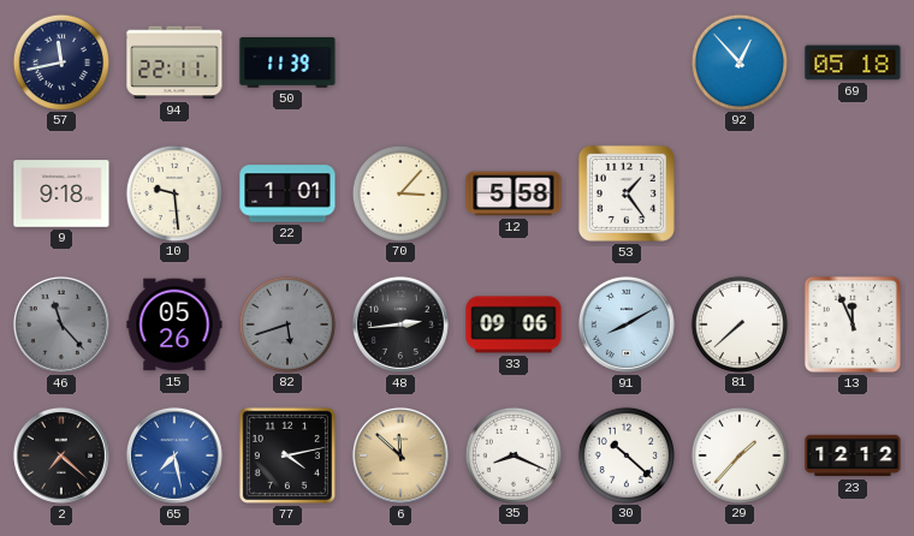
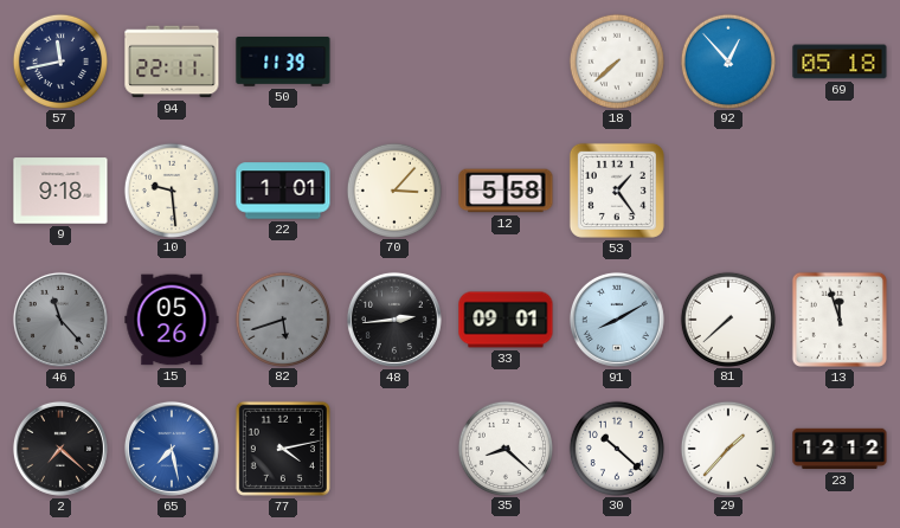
18: none -> 7:38
33: 09:06 -> 09:01
13: 11:56 -> 11:57
6: 11:52 -> none
35: 8:19 -> 8:22
